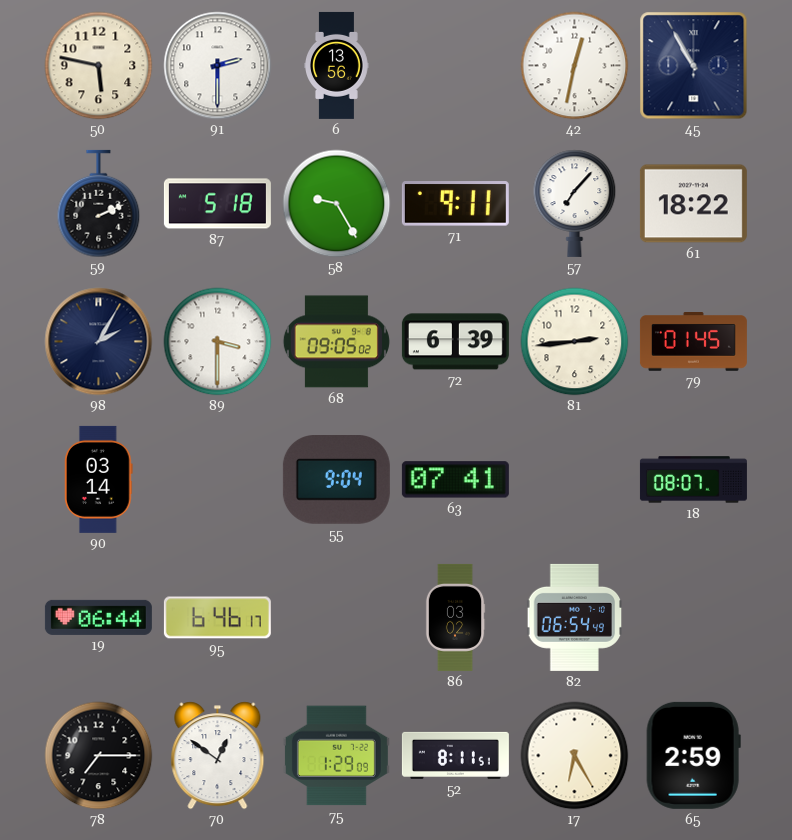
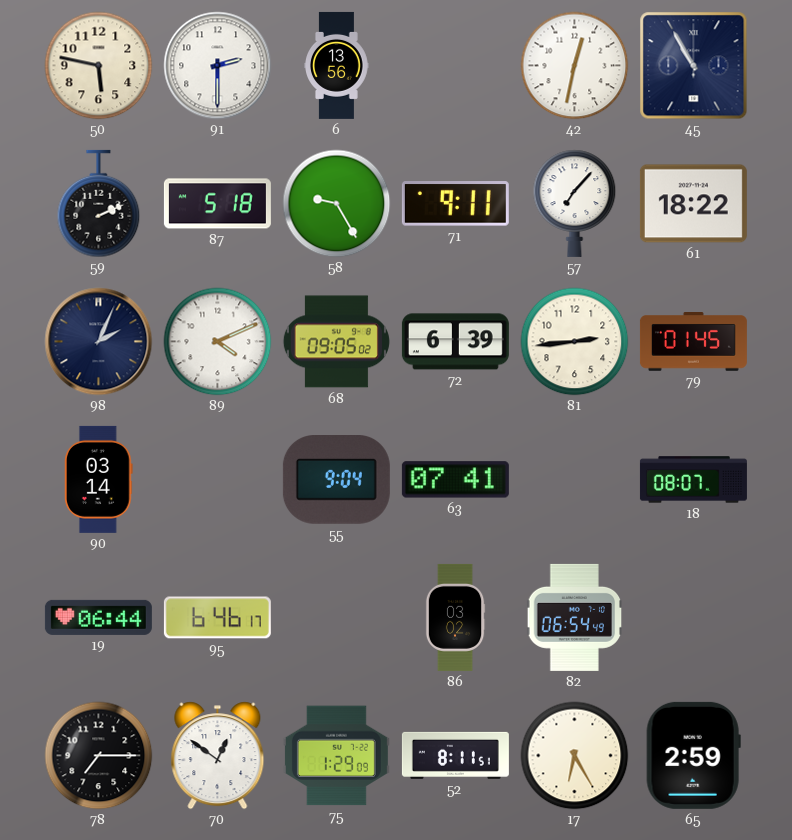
98: 2:05 -> 2:04
89: 3:30 -> 4:11
